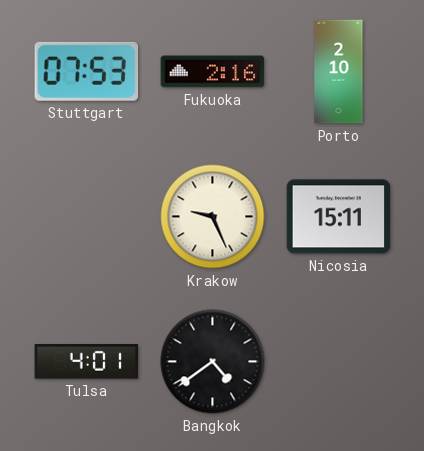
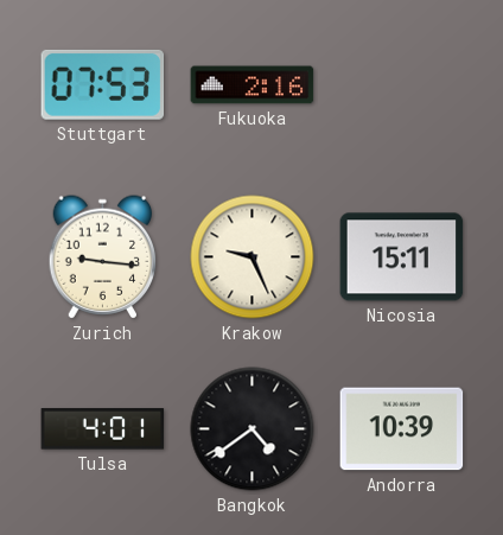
Porto: 2:10 -> none
Zurich: none -> 9:16
Andorra: none -> 10:39
